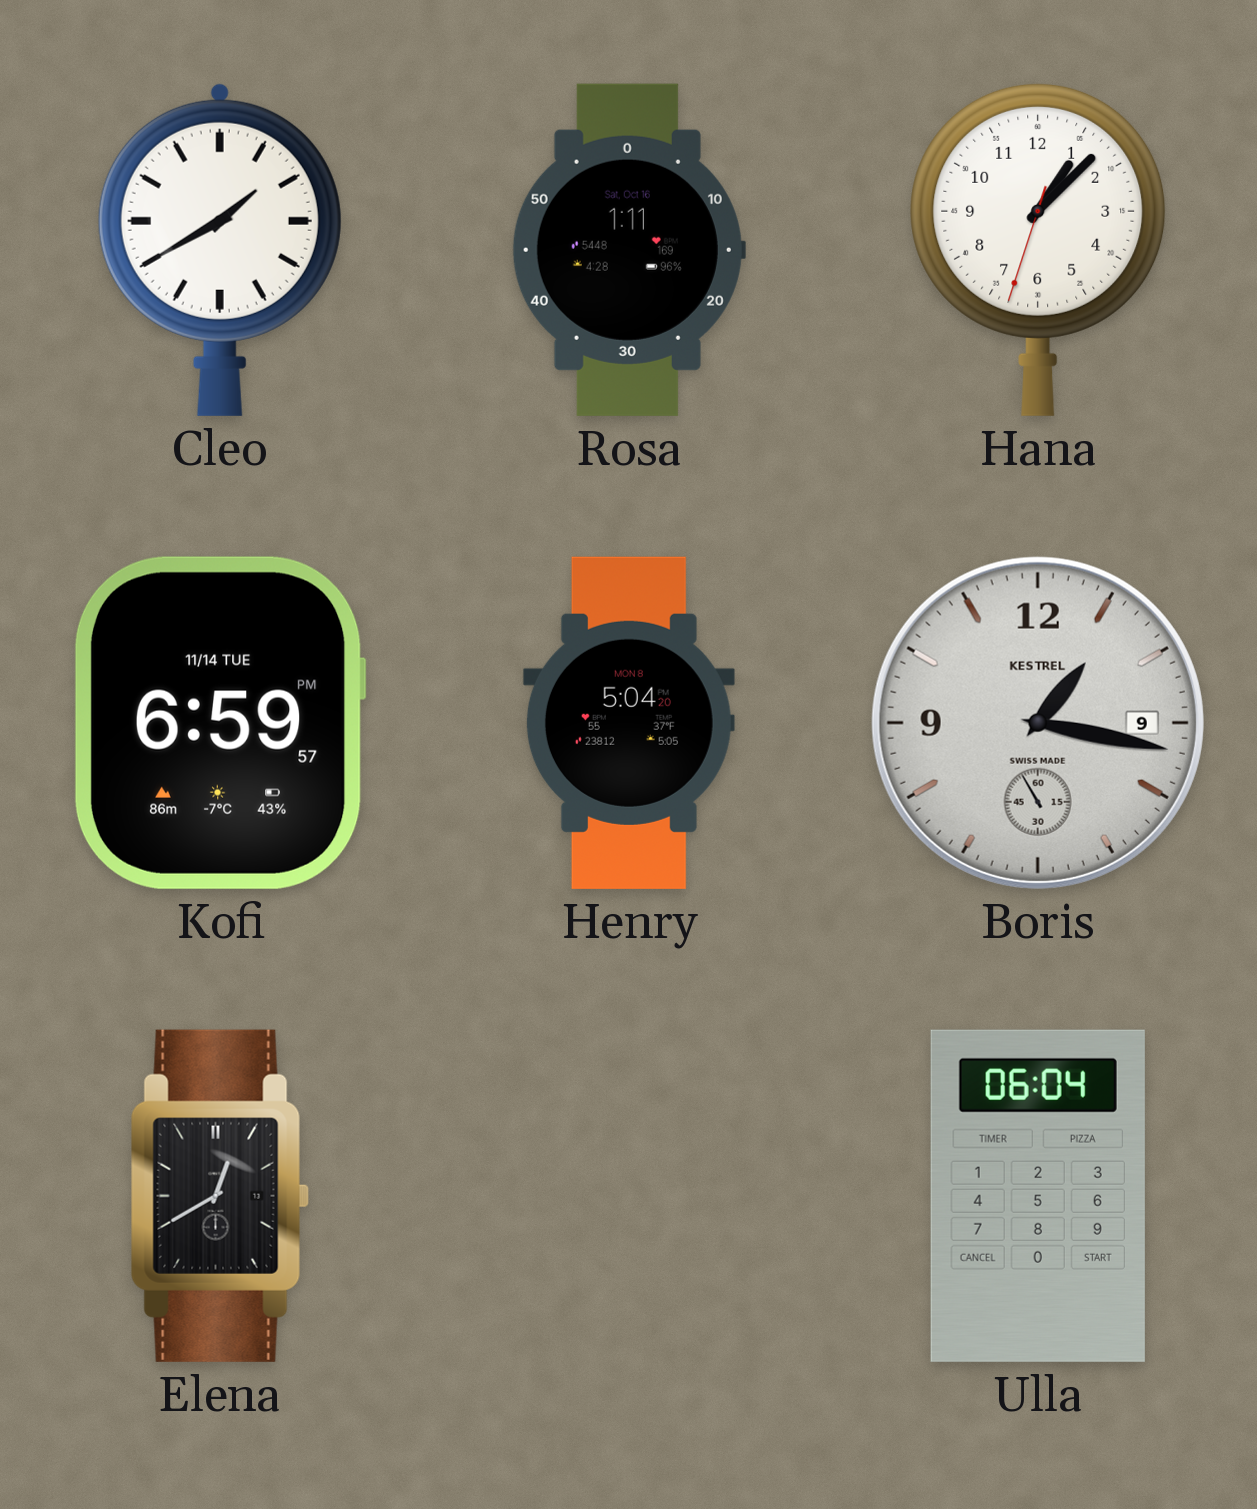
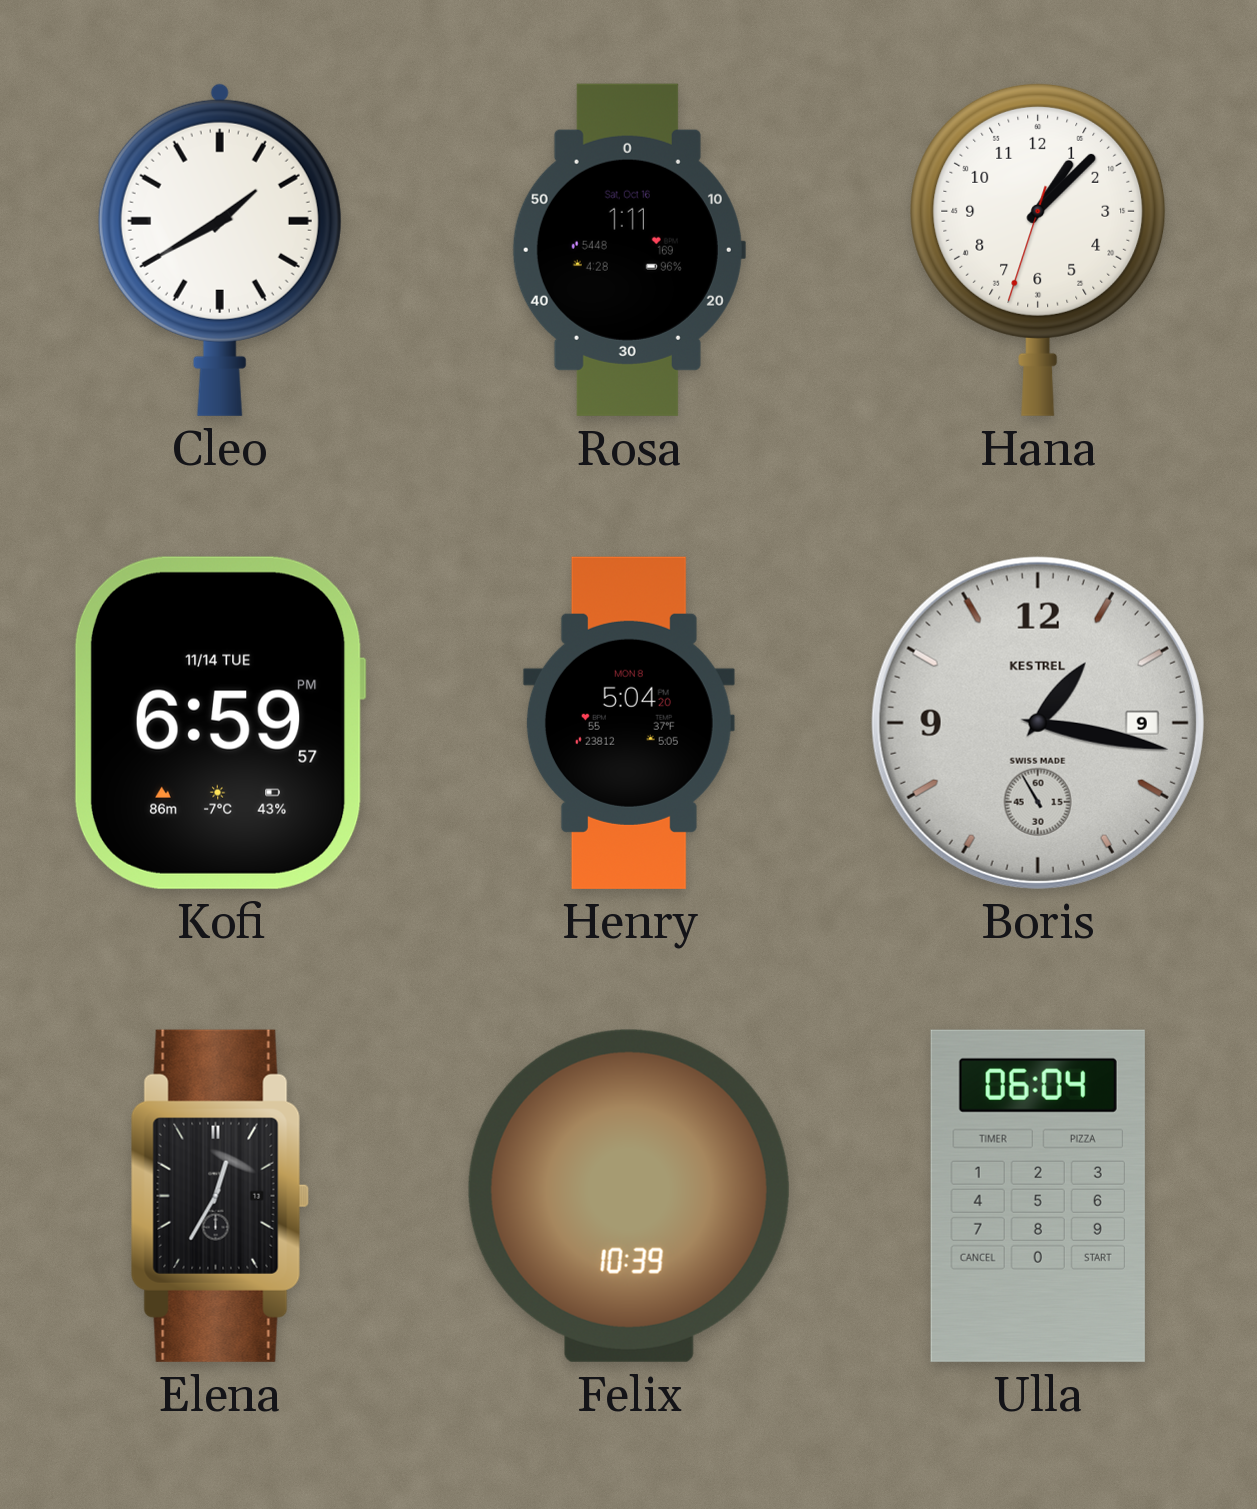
Elena: 12:40 -> 12:35
Felix: none -> 10:39
